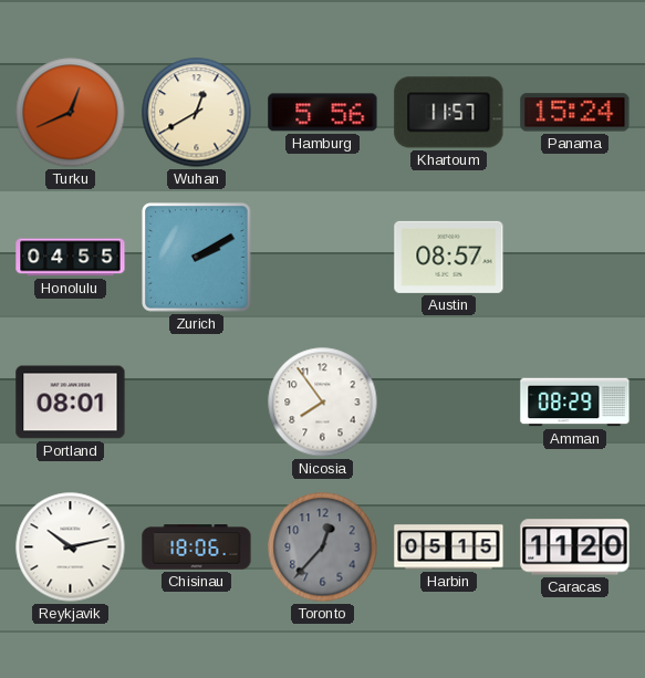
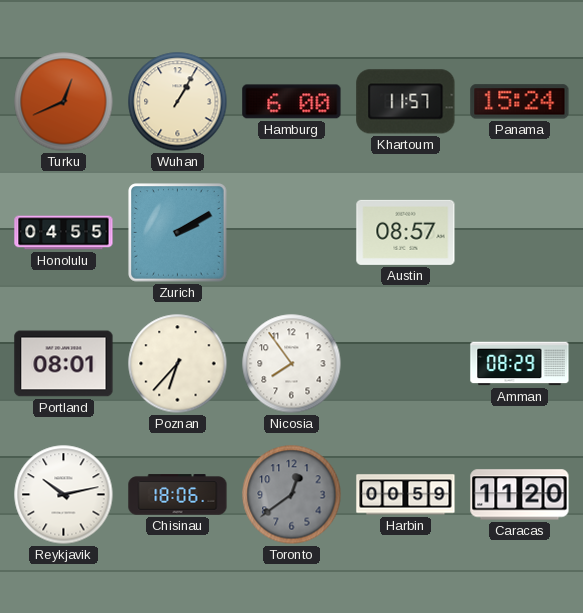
Wuhan: 12:40 -> 1:05
Hamburg: 5:56 -> 6:00
Poznan: none -> 6:37
Toronto: 12:37 -> 12:39
Harbin: 05:15 -> 00:59
